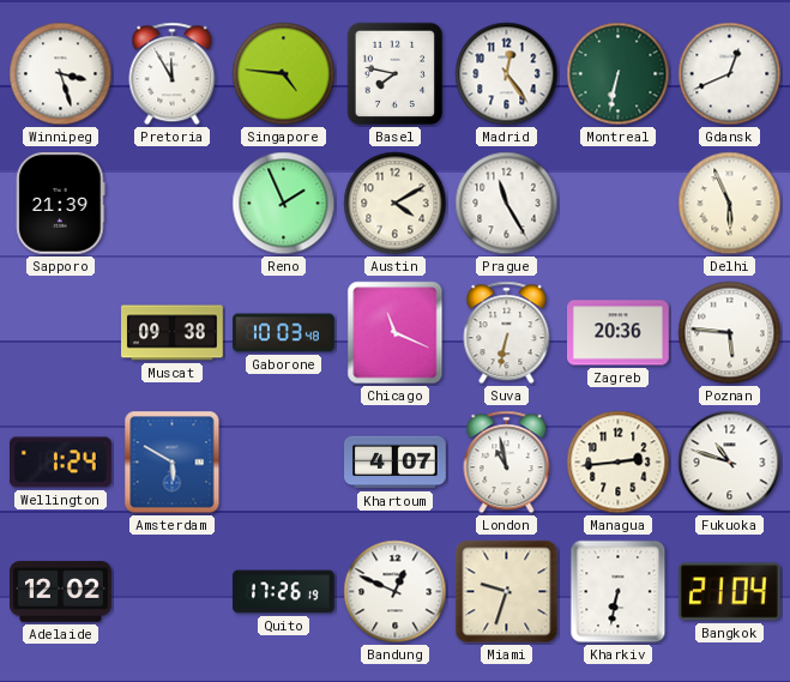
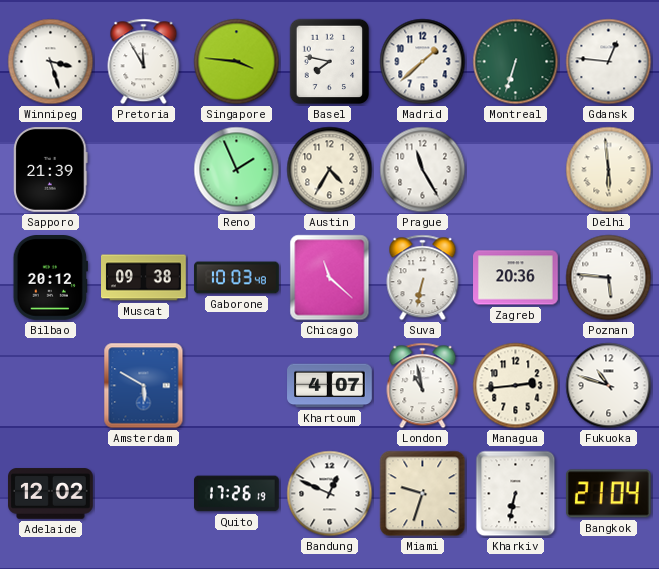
Singapore: 4:46 -> 3:46
Madrid: 12:24 -> 1:38
Montreal: 6:32 -> 6:33
Gdansk: 12:41 -> 12:46
Austin: 4:10 -> 4:35
Delhi: 5:56 -> 5:59
Bilbao: none -> 20:12
Chicago: 11:19 -> 11:22
Wellington: 1:24 -> none
